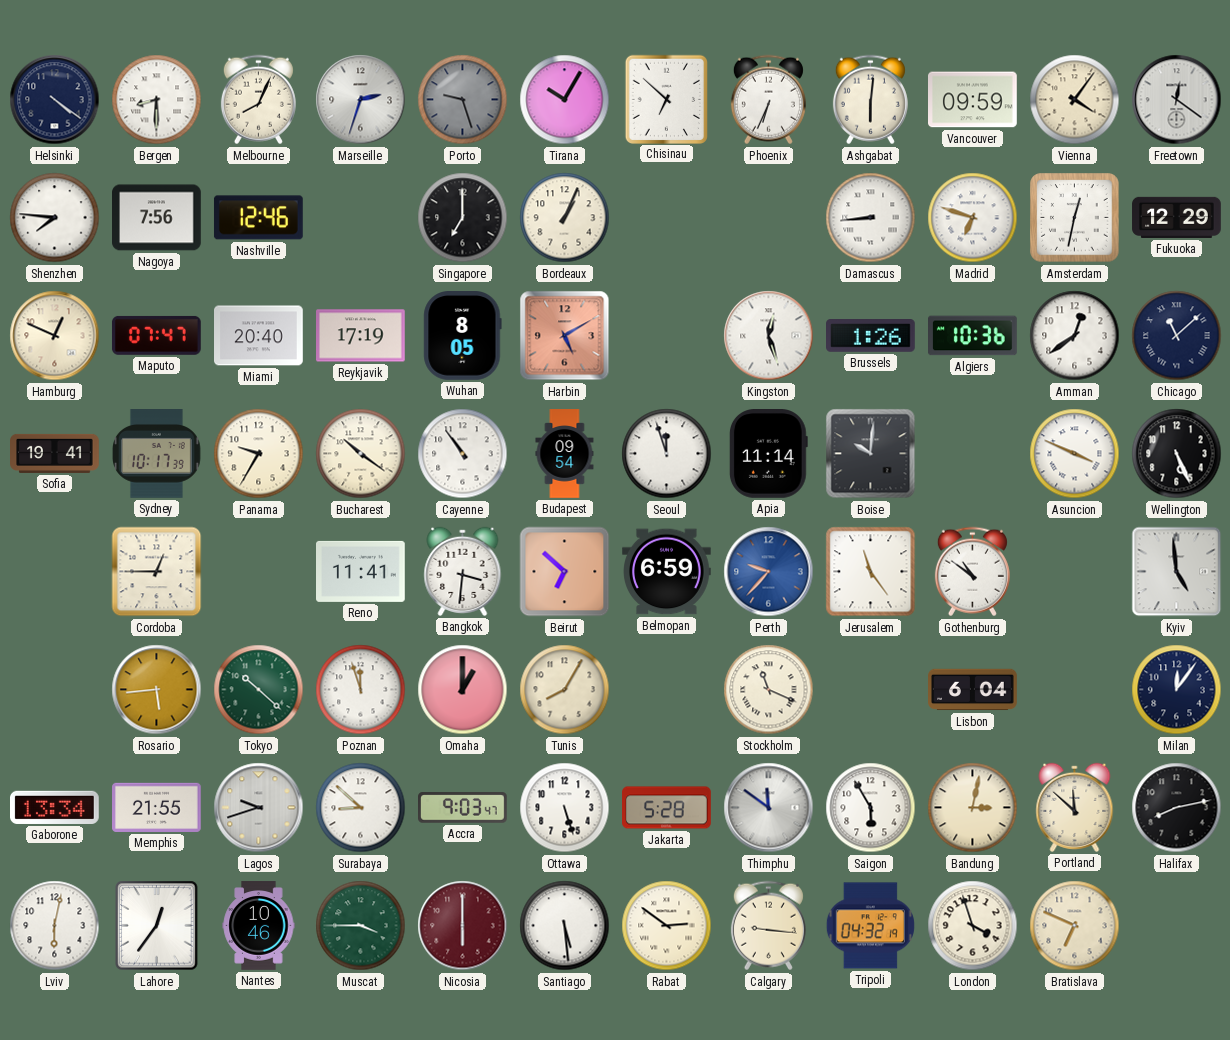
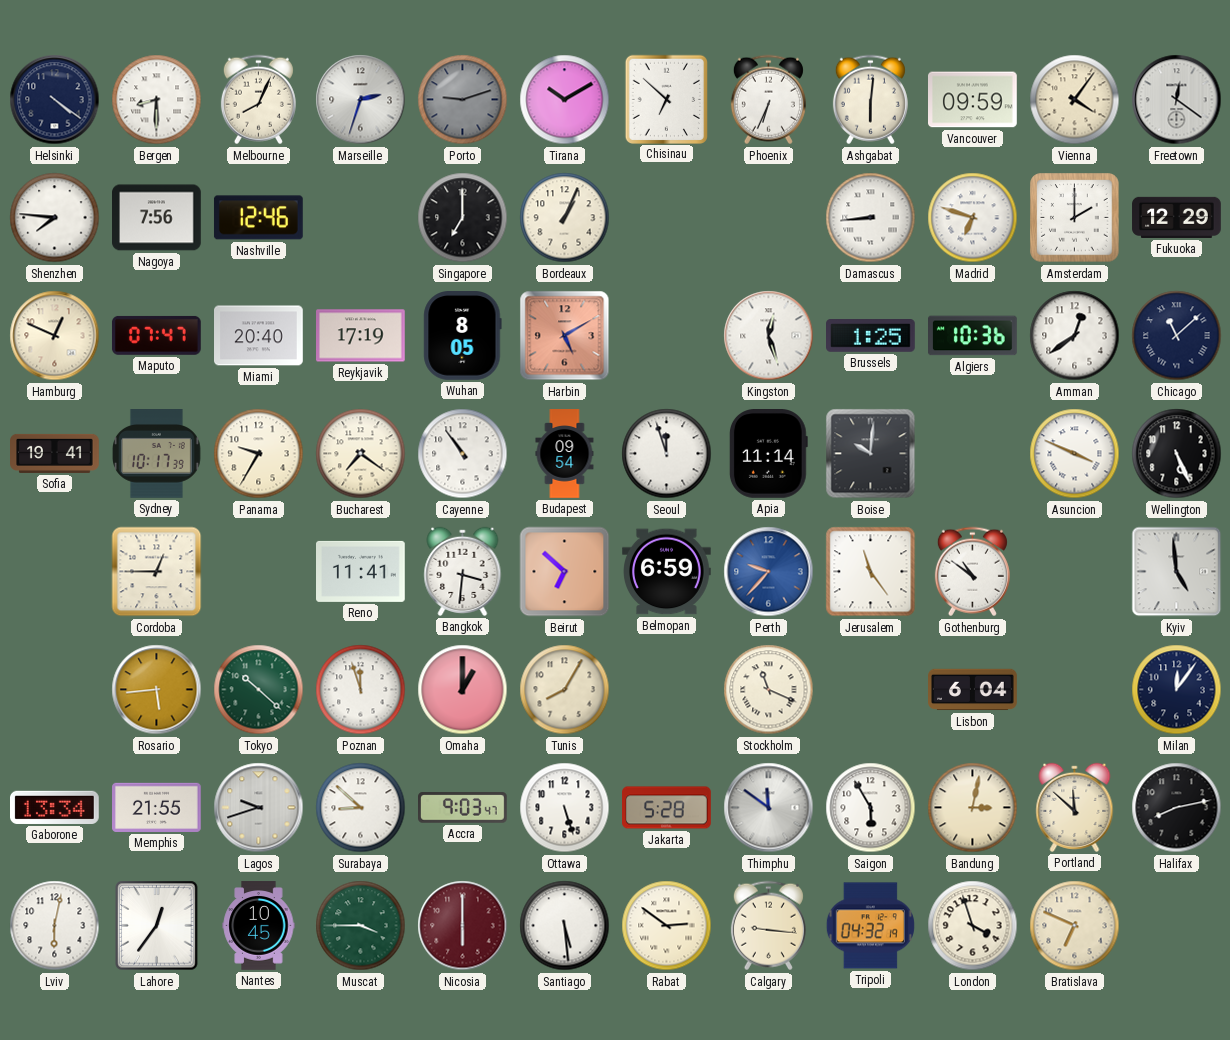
Porto: 9:27 -> 9:12
Tirana: 10:05 -> 10:10
Amsterdam: 12:32 -> 2:00
Brussels: 1:26 -> 1:25
Bucharest: 10:21 -> 7:21
Nantes: 10:46 -> 10:45
